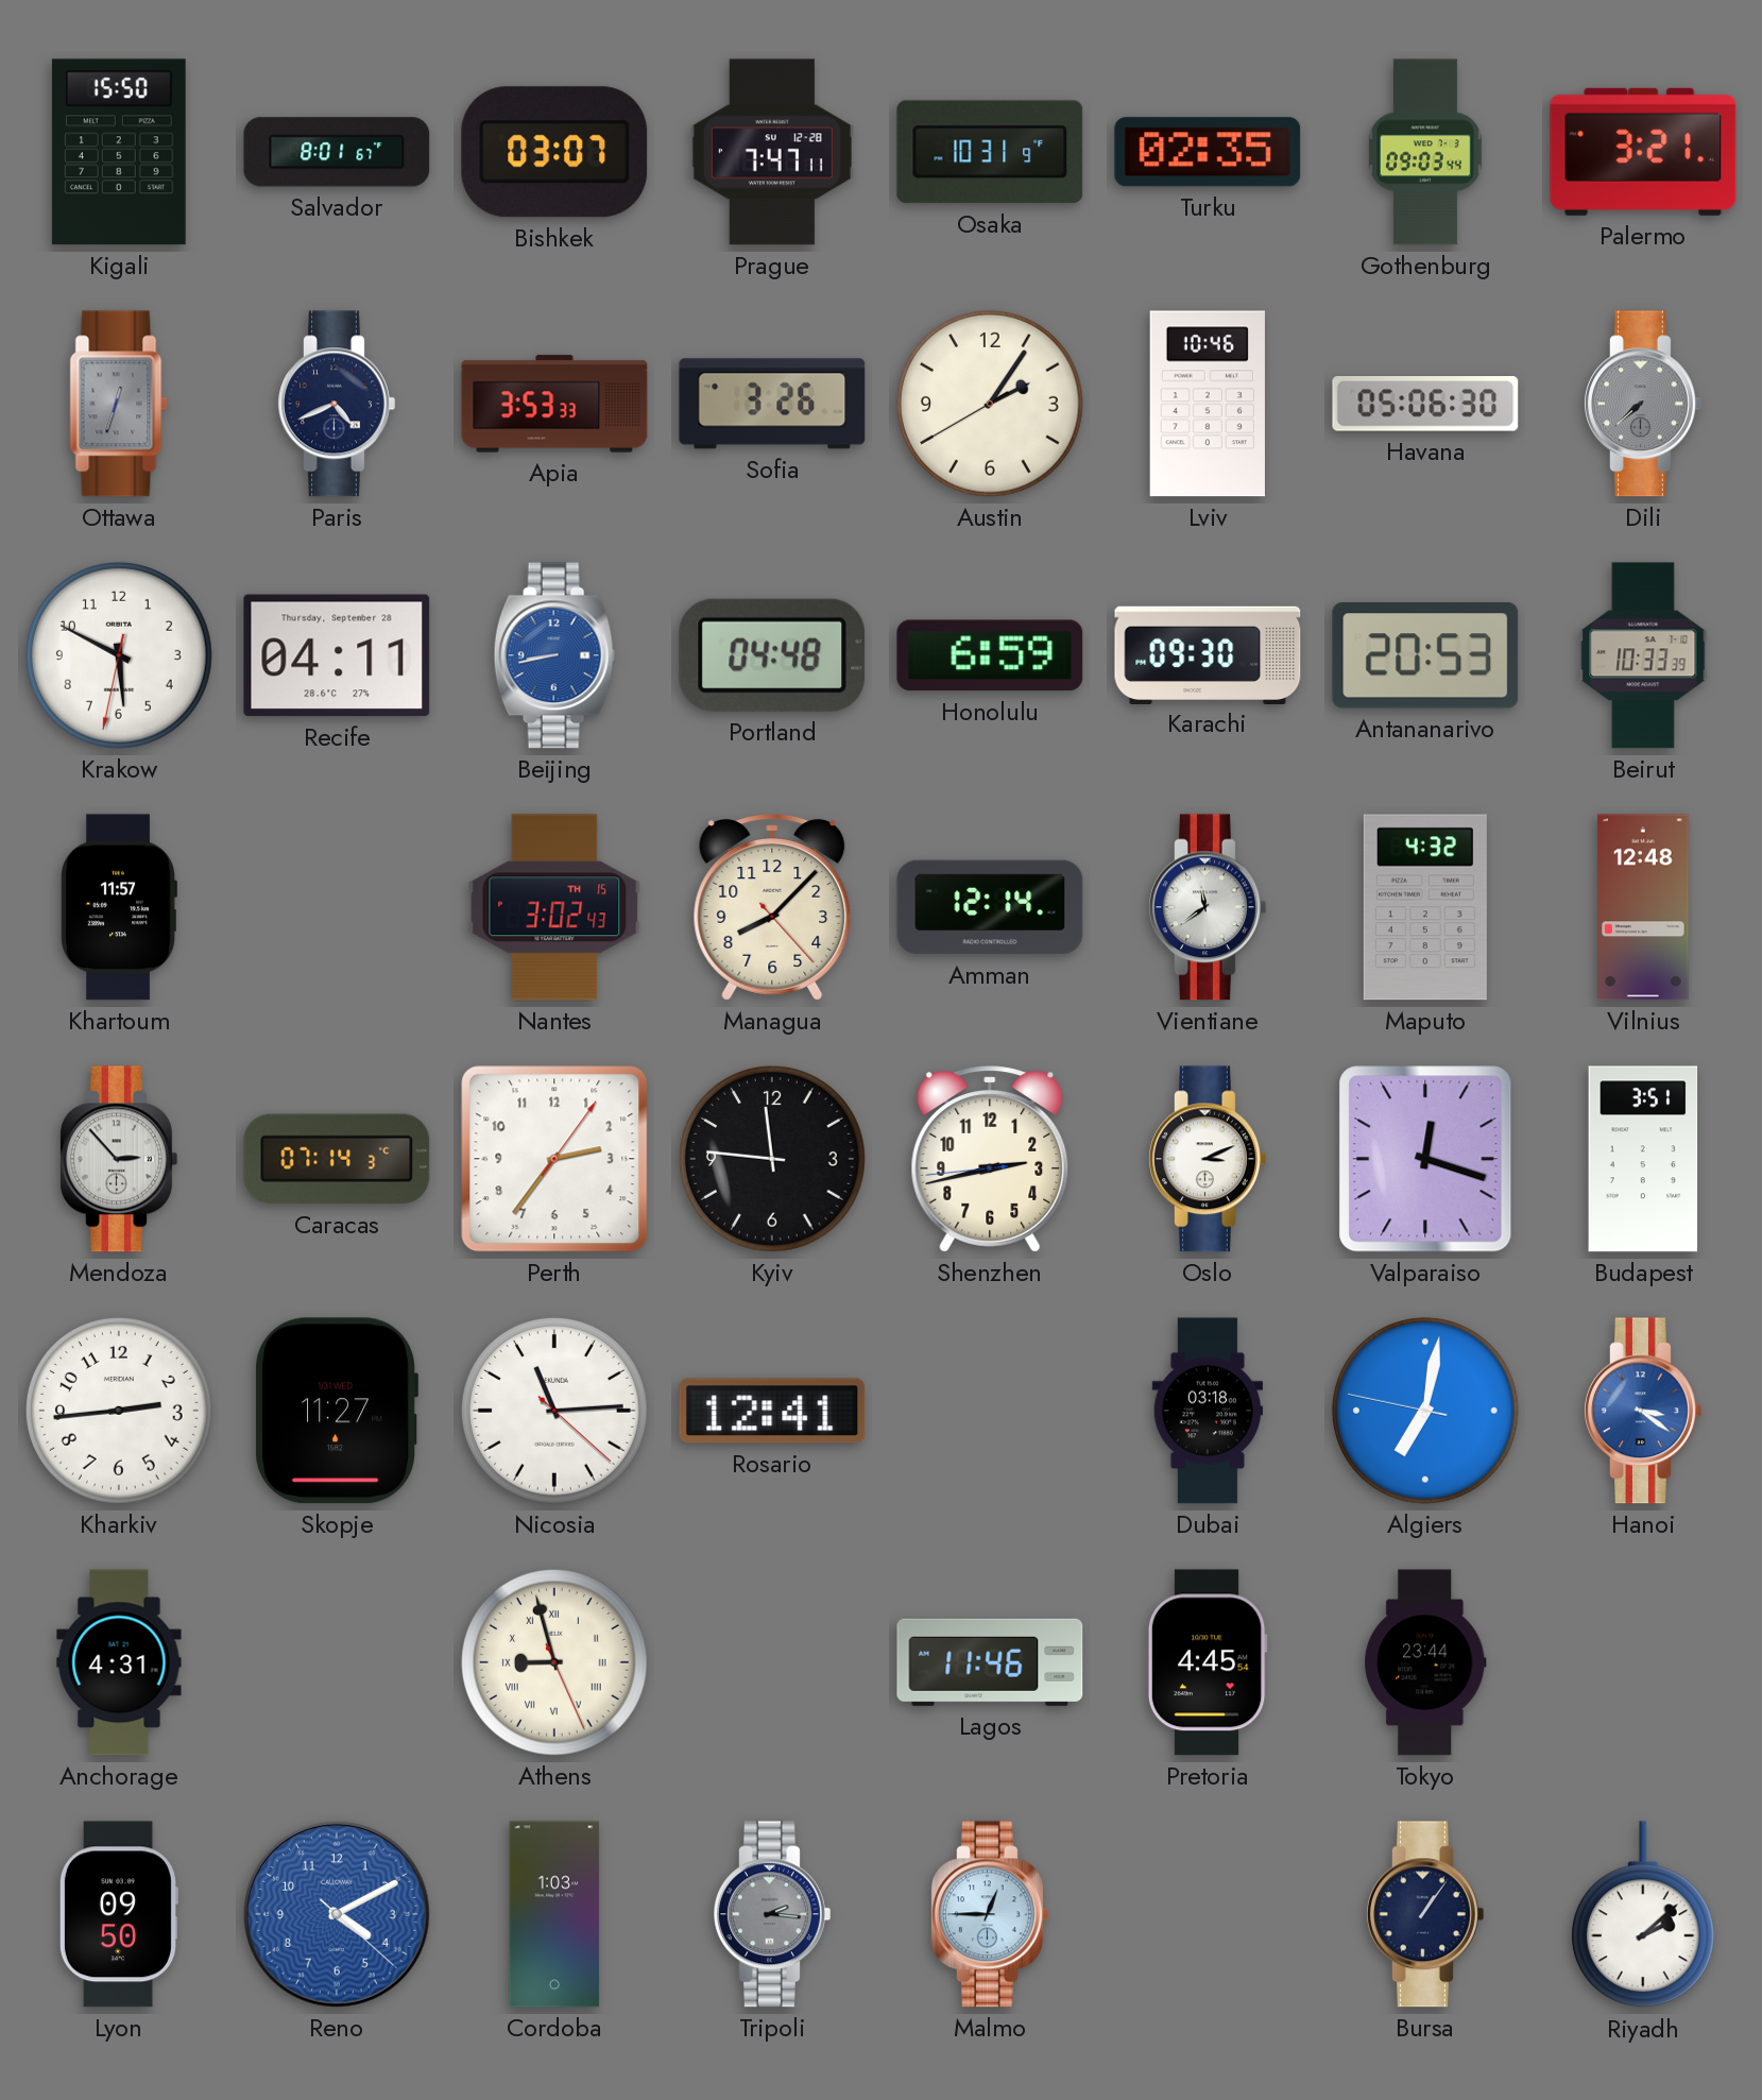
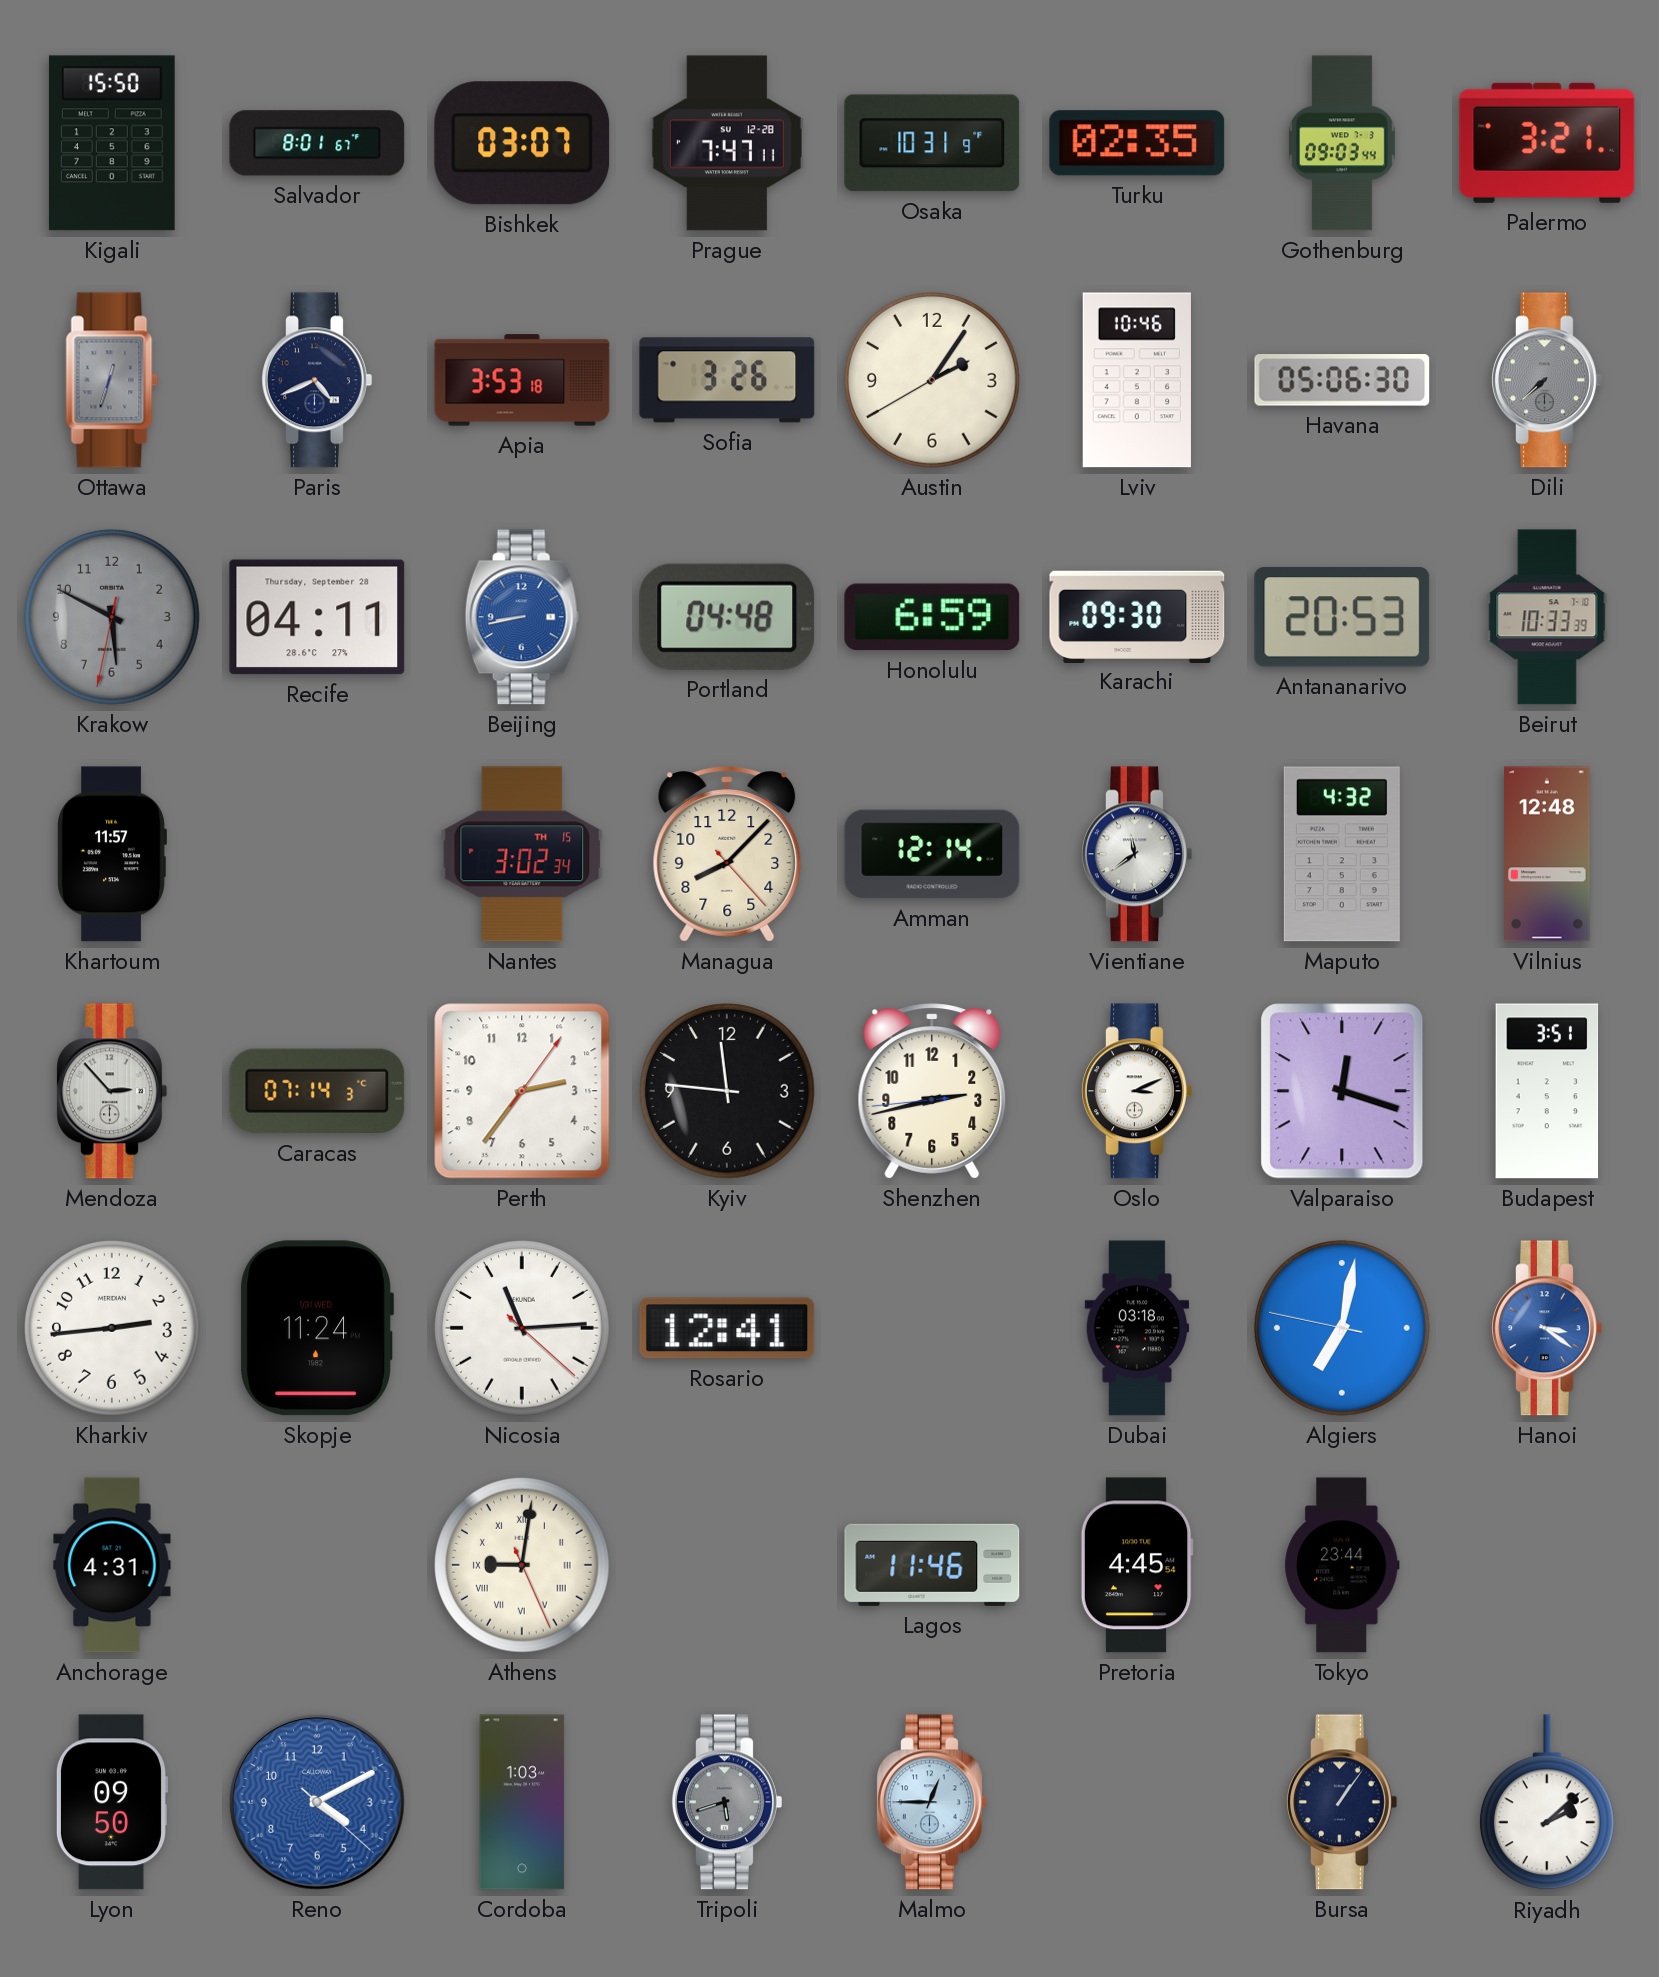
Apia: 3:53:33 -> 3:53:18
Krakow dial: white -> grey
Nantes: 3:02:43 -> 3:02:34
Skopje: 11:27 -> 11:24
Athens: 8:57 -> 9:01
Tripoli: 2:16 -> 5:42
